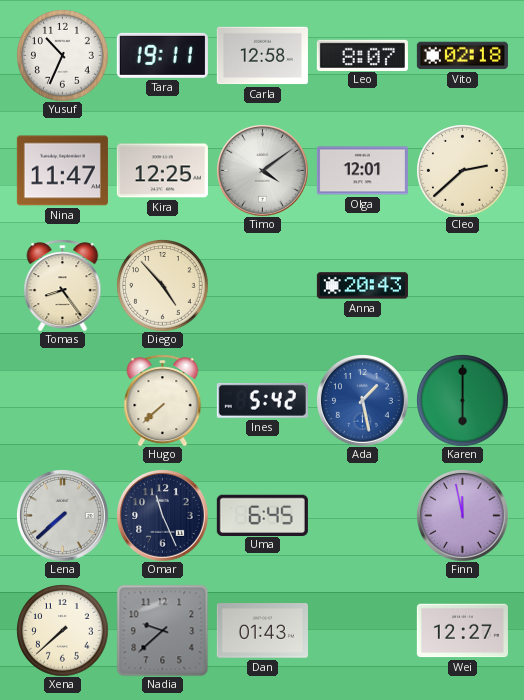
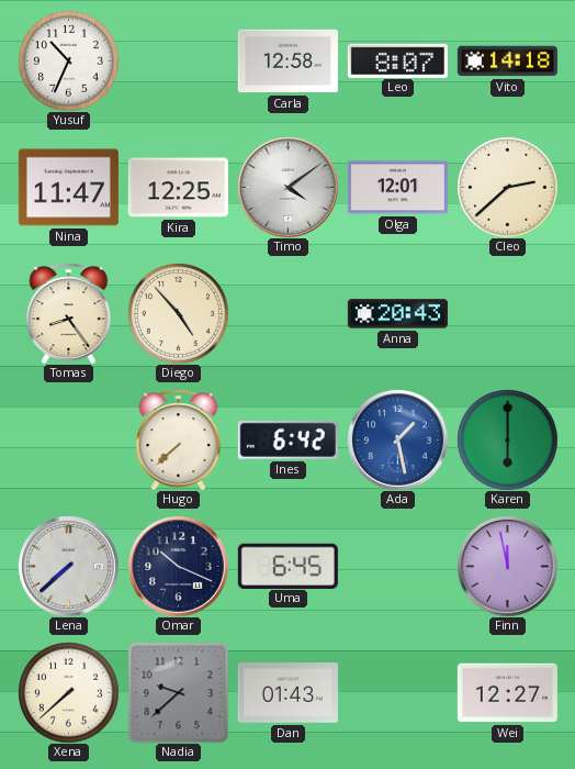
Tara: 19:11 -> none
Vito: 02:18 -> 14:18
Ines: 5:42 -> 6:42
Omar: 11:26 -> 10:19
